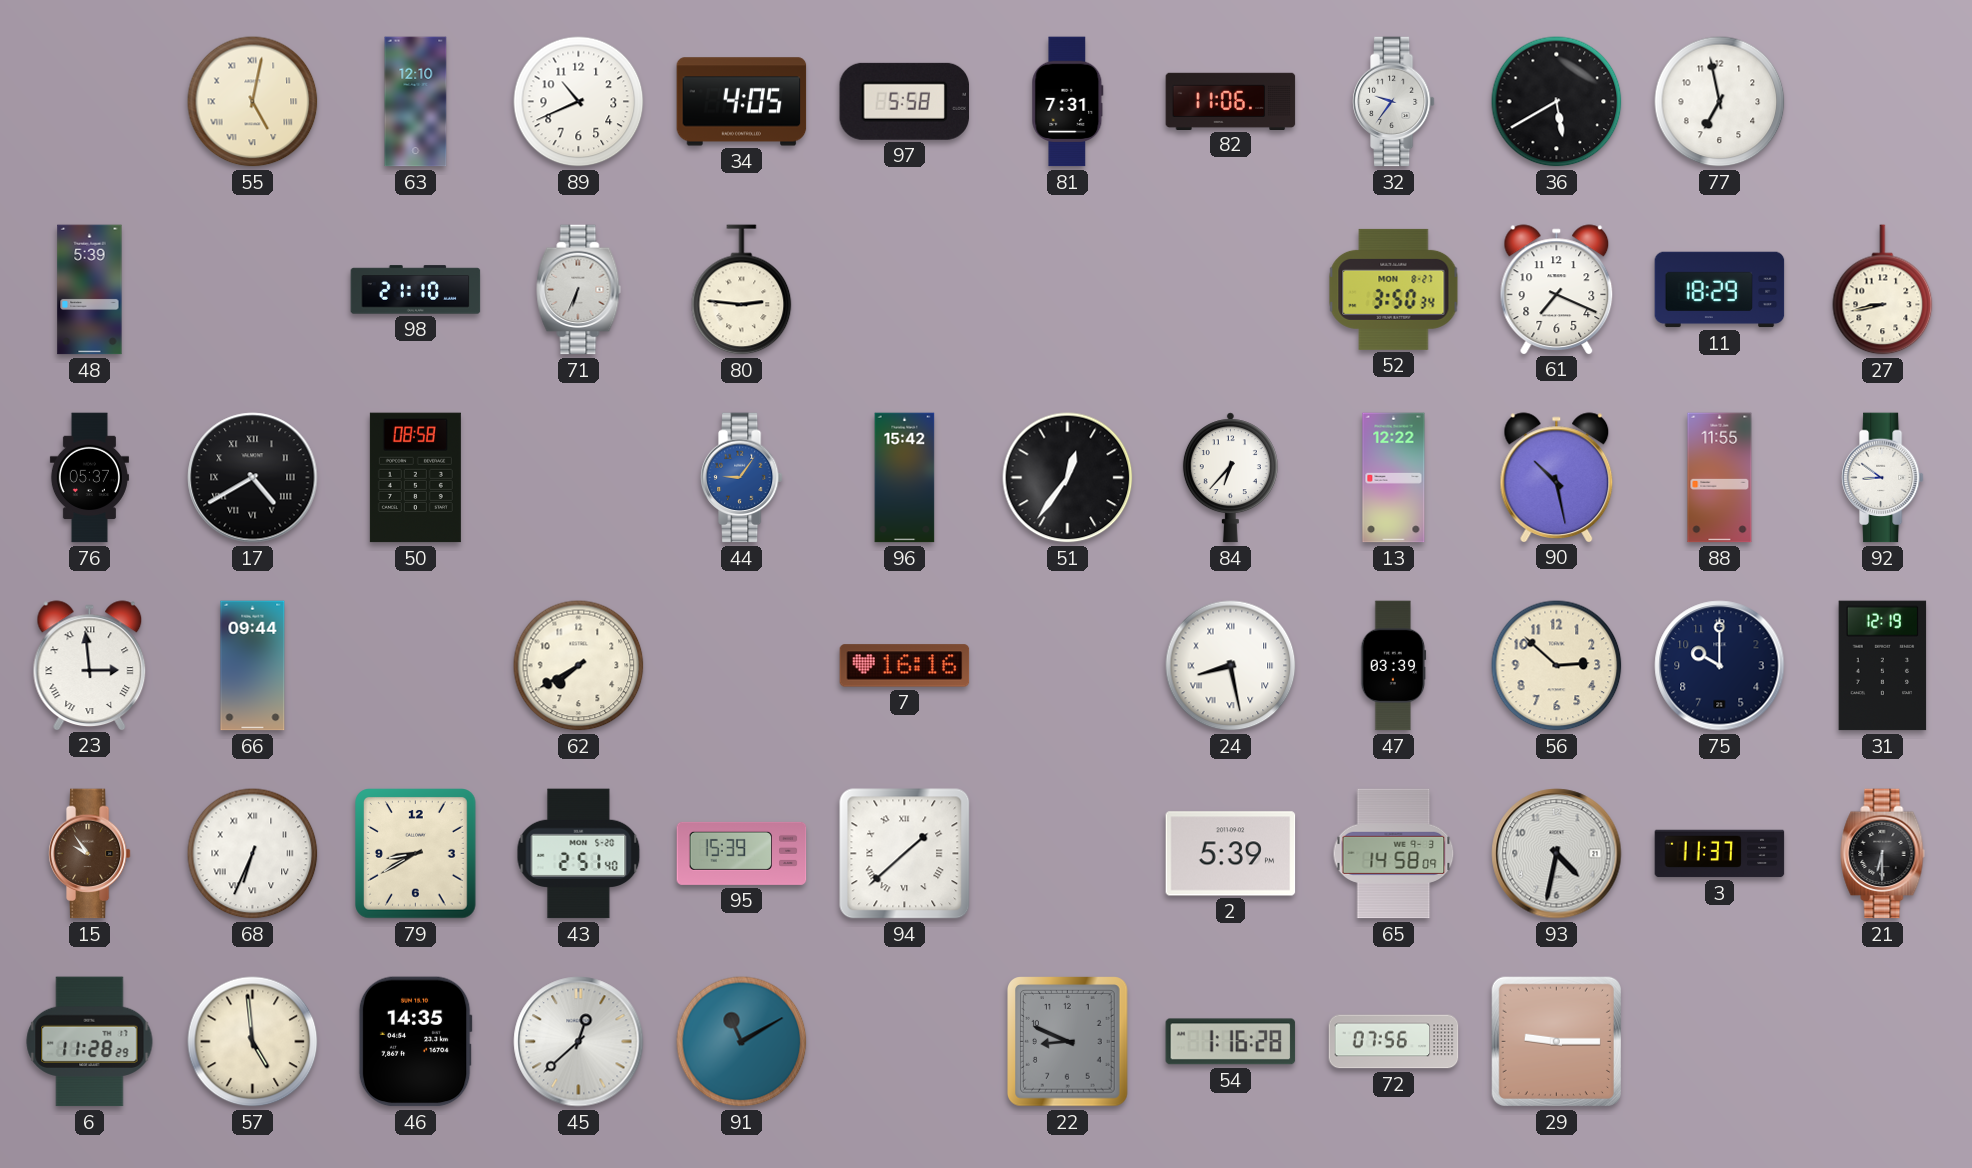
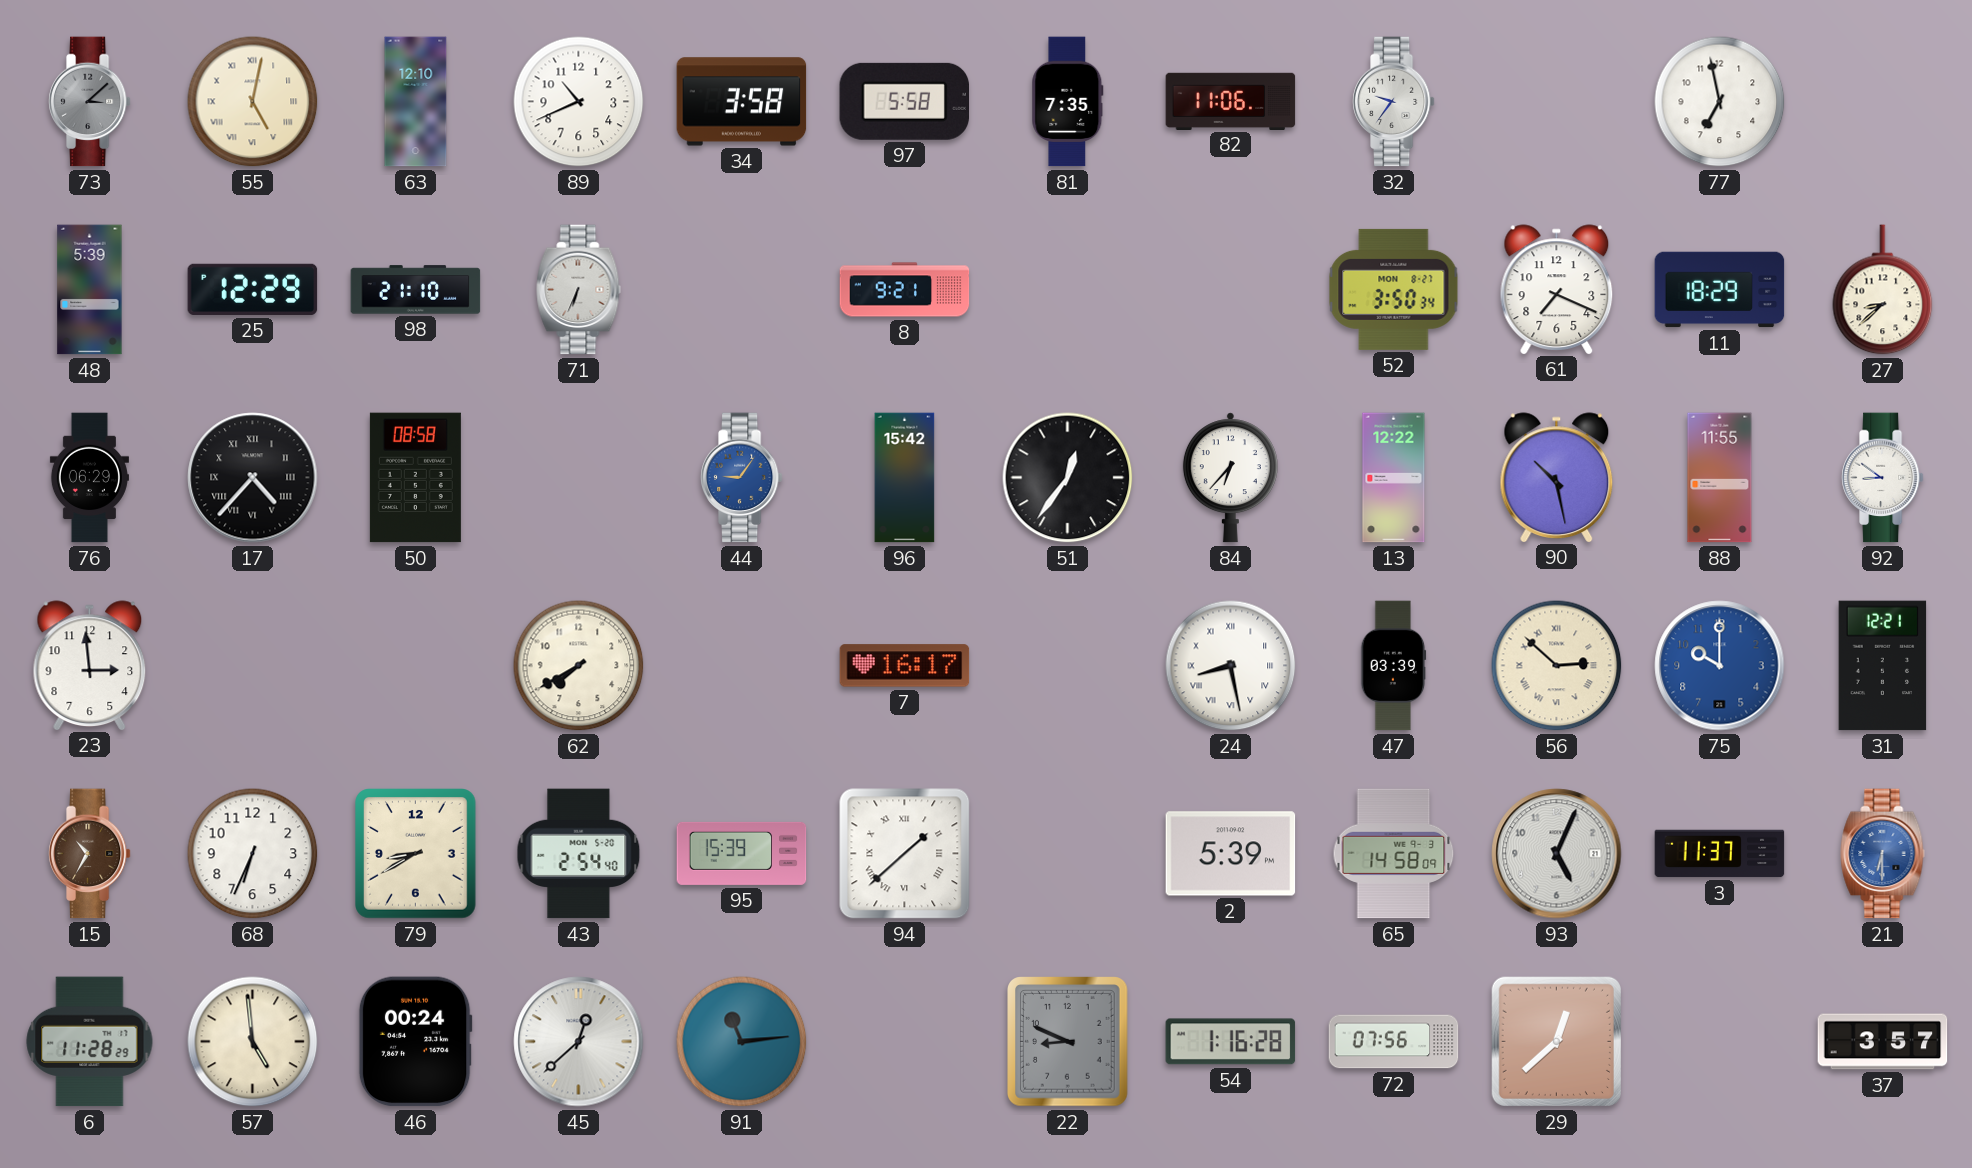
73: none -> 3:08
34: 4:05 -> 3:58
81: 7:31 -> 7:35
36: 5:40 -> none
25: none -> 12:29
80: 2:46 -> none
8: none -> 9:21
27: 8:43 -> 8:38
76: 05:37 -> 06:29
17: 4:40 -> 4:37
23 numerals: Roman -> Arabic
66: 09:44 -> none
7: 16:16 -> 16:17
56 numerals: Arabic -> Roman
75 dial: navy -> blue
31: 12:19 -> 12:21
15: 9:54 -> 10:35
68 numerals: Roman -> Arabic
43: 2:51 -> 2:54
93: 4:32 -> 5:04
21 dial: black -> blue
46: 14:35 -> 00:24
91: 11:10 -> 11:14
29: 9:15 -> 12:38
37: none -> 3:57
